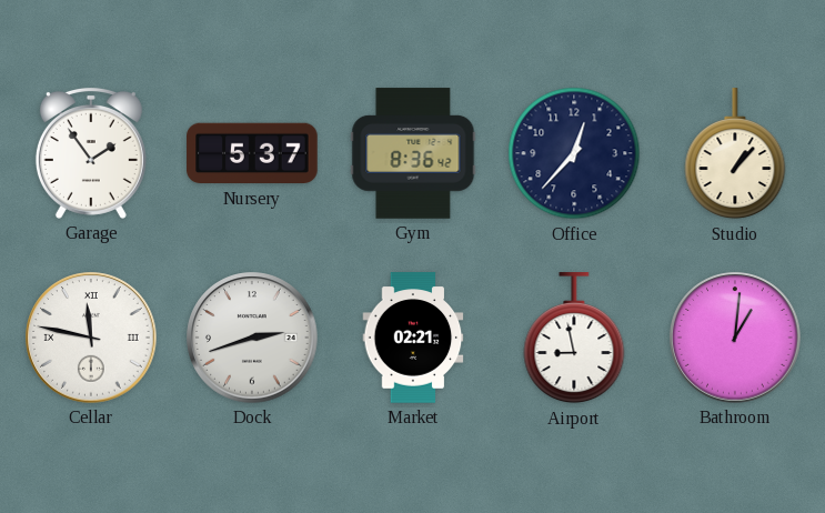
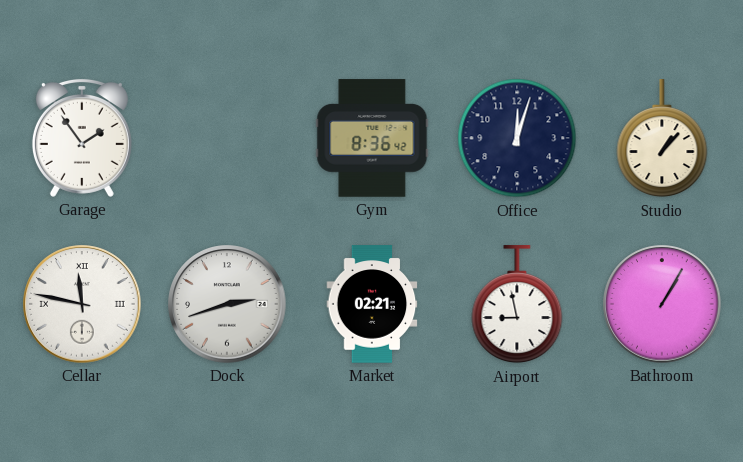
Nursery: 5:37 -> none
Office: 12:37 -> 12:03
Bathroom: 1:01 -> 1:05
